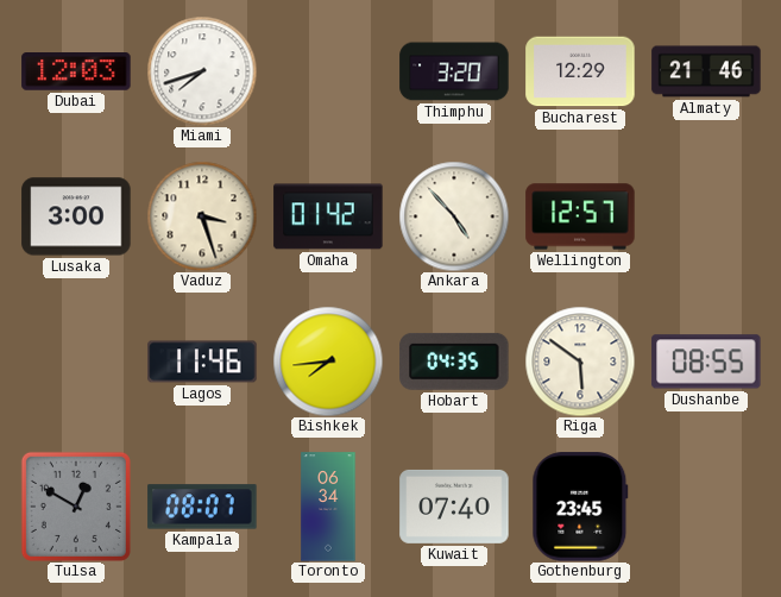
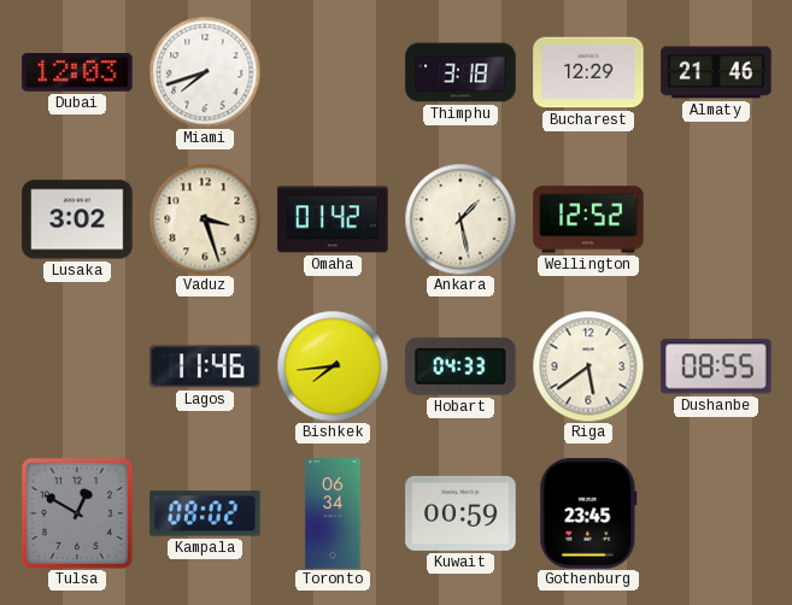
Thimphu: 3:20 -> 3:18
Lusaka: 3:00 -> 3:02
Ankara: 4:53 -> 1:28
Wellington: 12:57 -> 12:52
Hobart: 04:35 -> 04:33
Riga: 5:51 -> 5:39
Kampala: 08:07 -> 08:02
Kuwait: 07:40 -> 00:59
